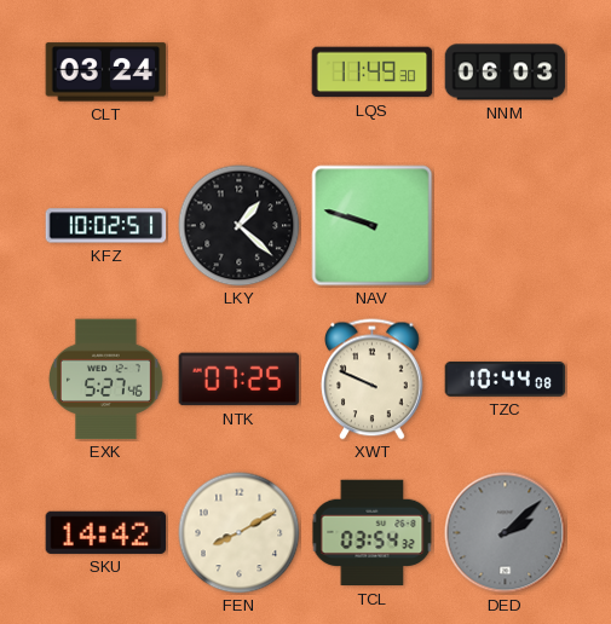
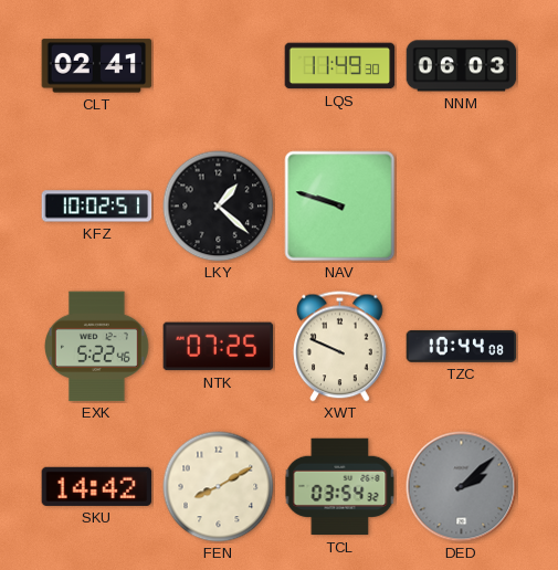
CLT: 03:24 -> 02:41
EXK: 5:27 -> 5:22
